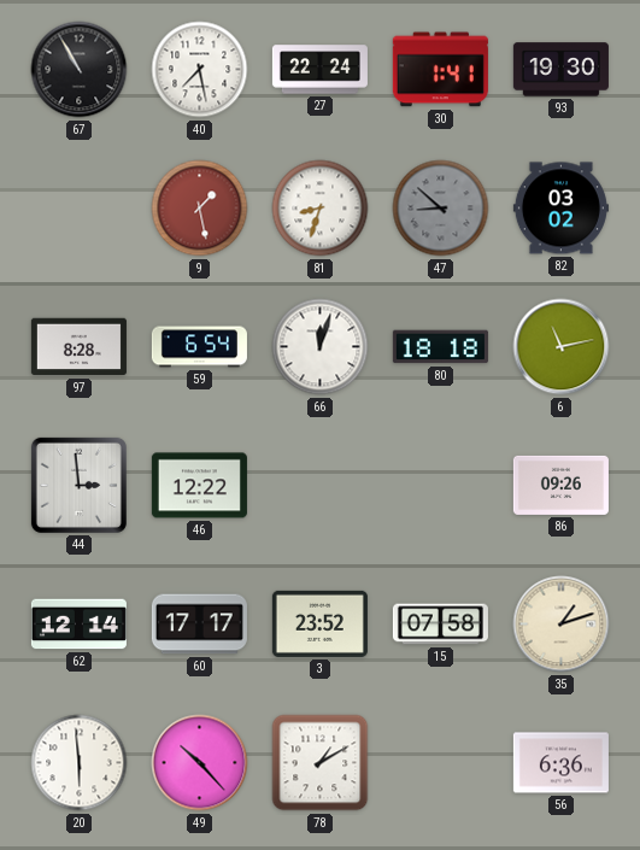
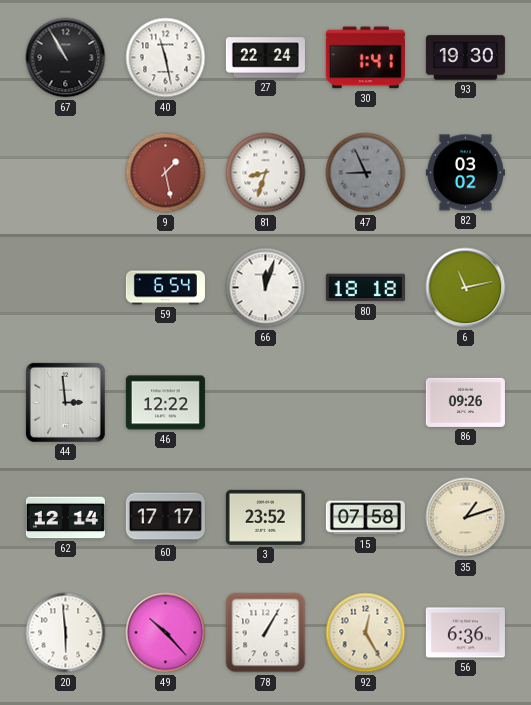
40: 7:28 -> 11:28
47: 8:52 -> 8:56
97: 8:28 -> none
78: 1:10 -> 1:05
92: none -> 12:25
